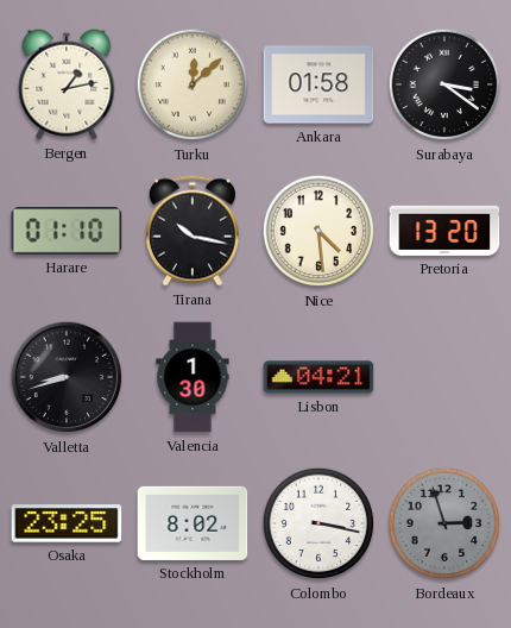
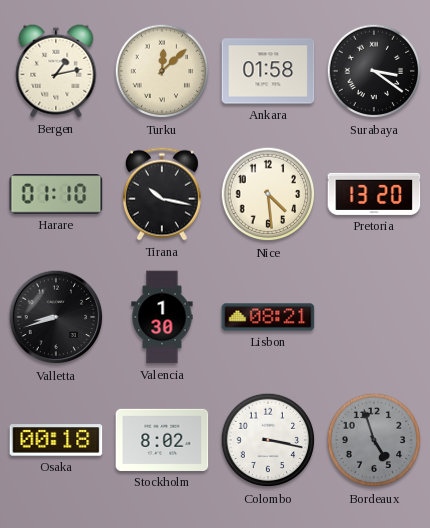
Lisbon: 04:21 -> 08:21
Osaka: 23:25 -> 00:18
Bordeaux: 2:57 -> 4:57
